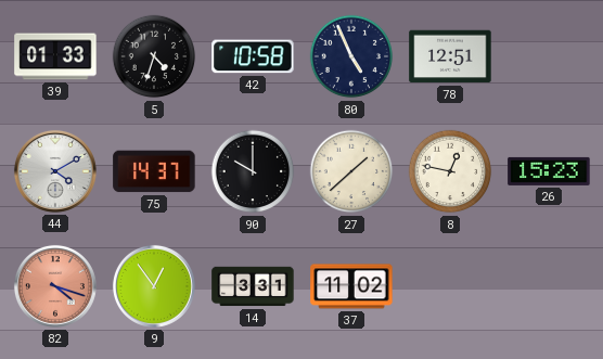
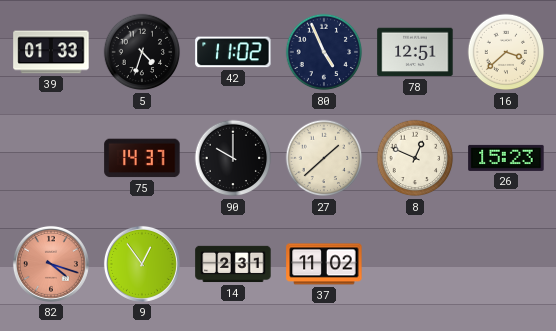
42: 10:58 -> 11:02
16: none -> 3:38
44: 4:10 -> none
8: 12:47 -> 12:49
14: 3:31 -> 2:31
